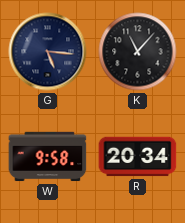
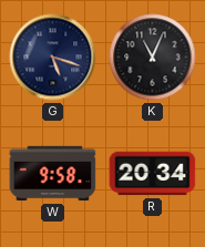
G: 5:16 -> 5:18
K: 11:07 -> 11:04
